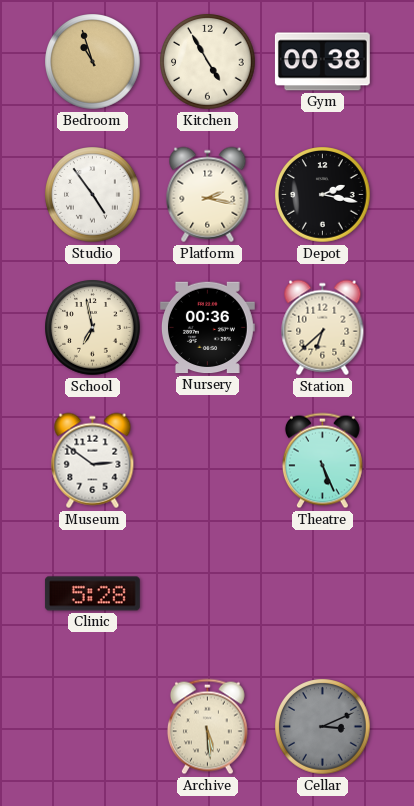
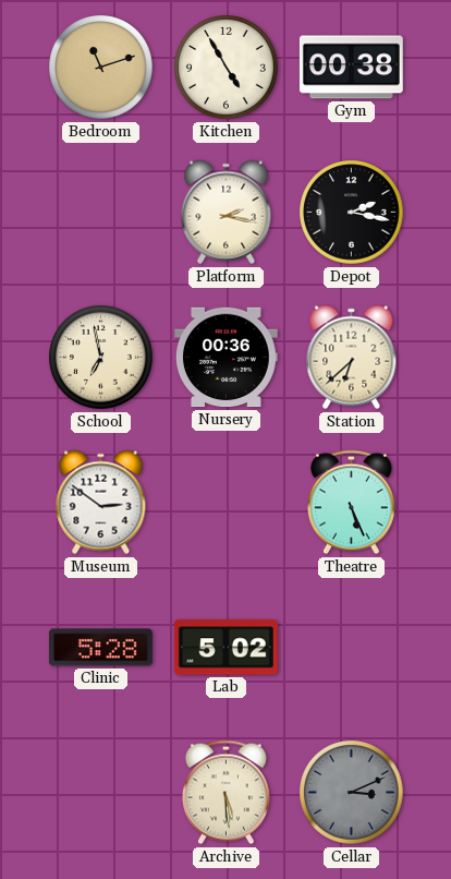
Bedroom: 10:57 -> 11:12
Studio: 4:54 -> none
Lab: none -> 5:02
